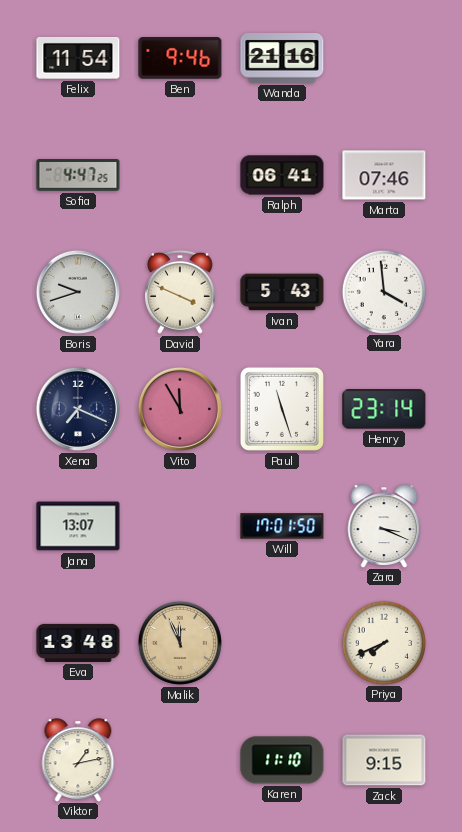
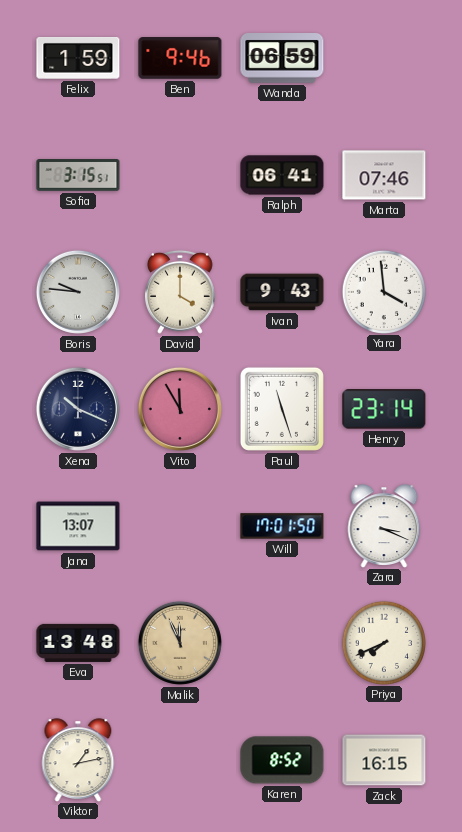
Felix: 11:54 -> 1:59
Wanda: 21:16 -> 06:59
Sofia: 4:47 -> 3:15
Boris: 9:42 -> 9:46
David: 3:49 -> 4:00
Ivan: 5:43 -> 9:43
Xena: 7:19 -> 10:19
Karen: 11:10 -> 8:52
Zack: 9:15 -> 16:15
